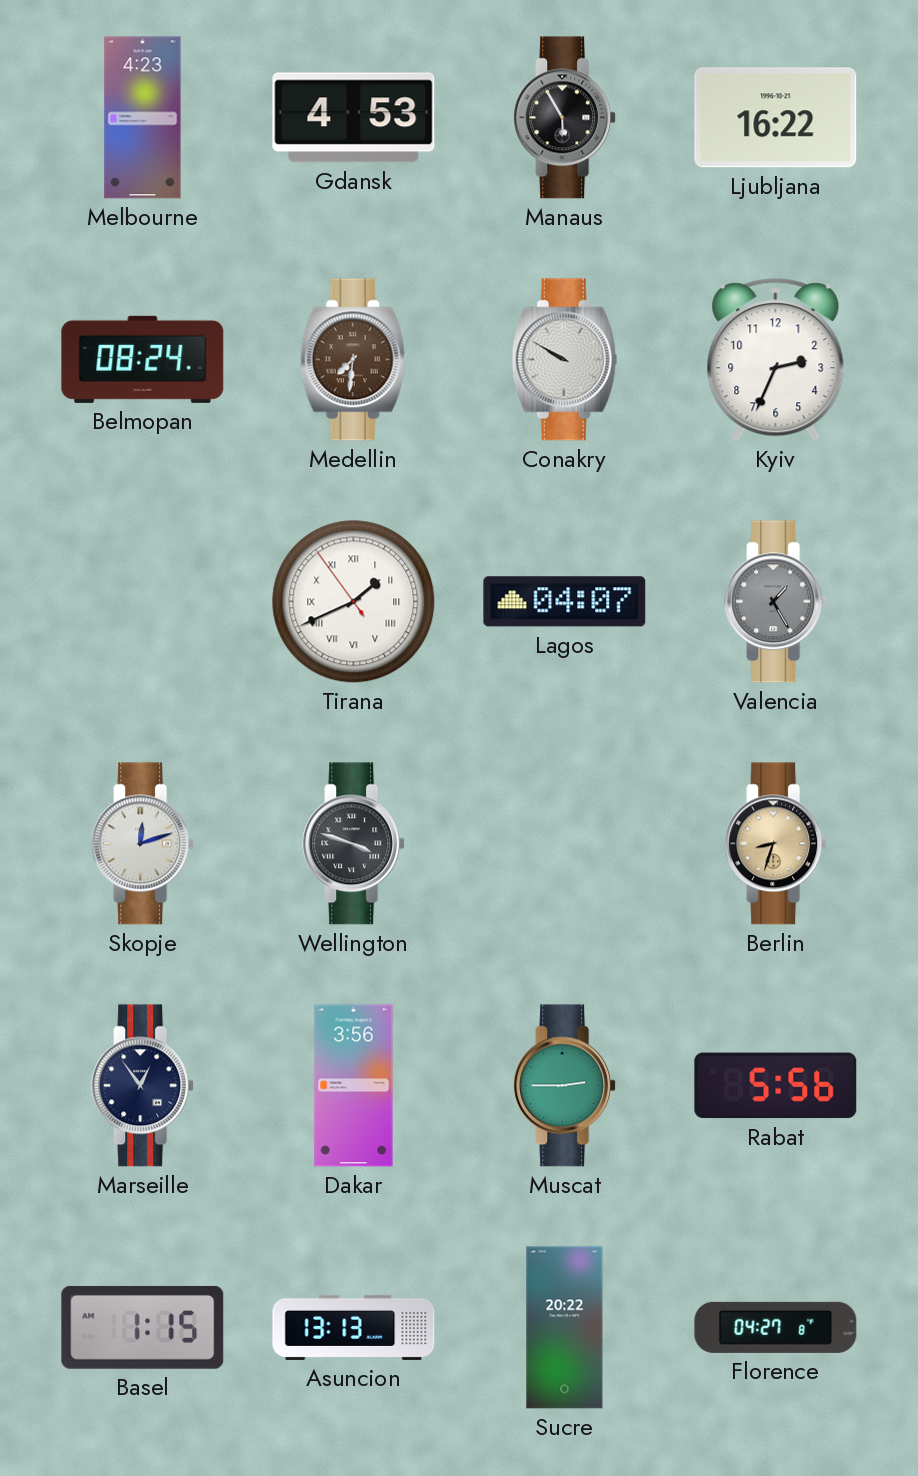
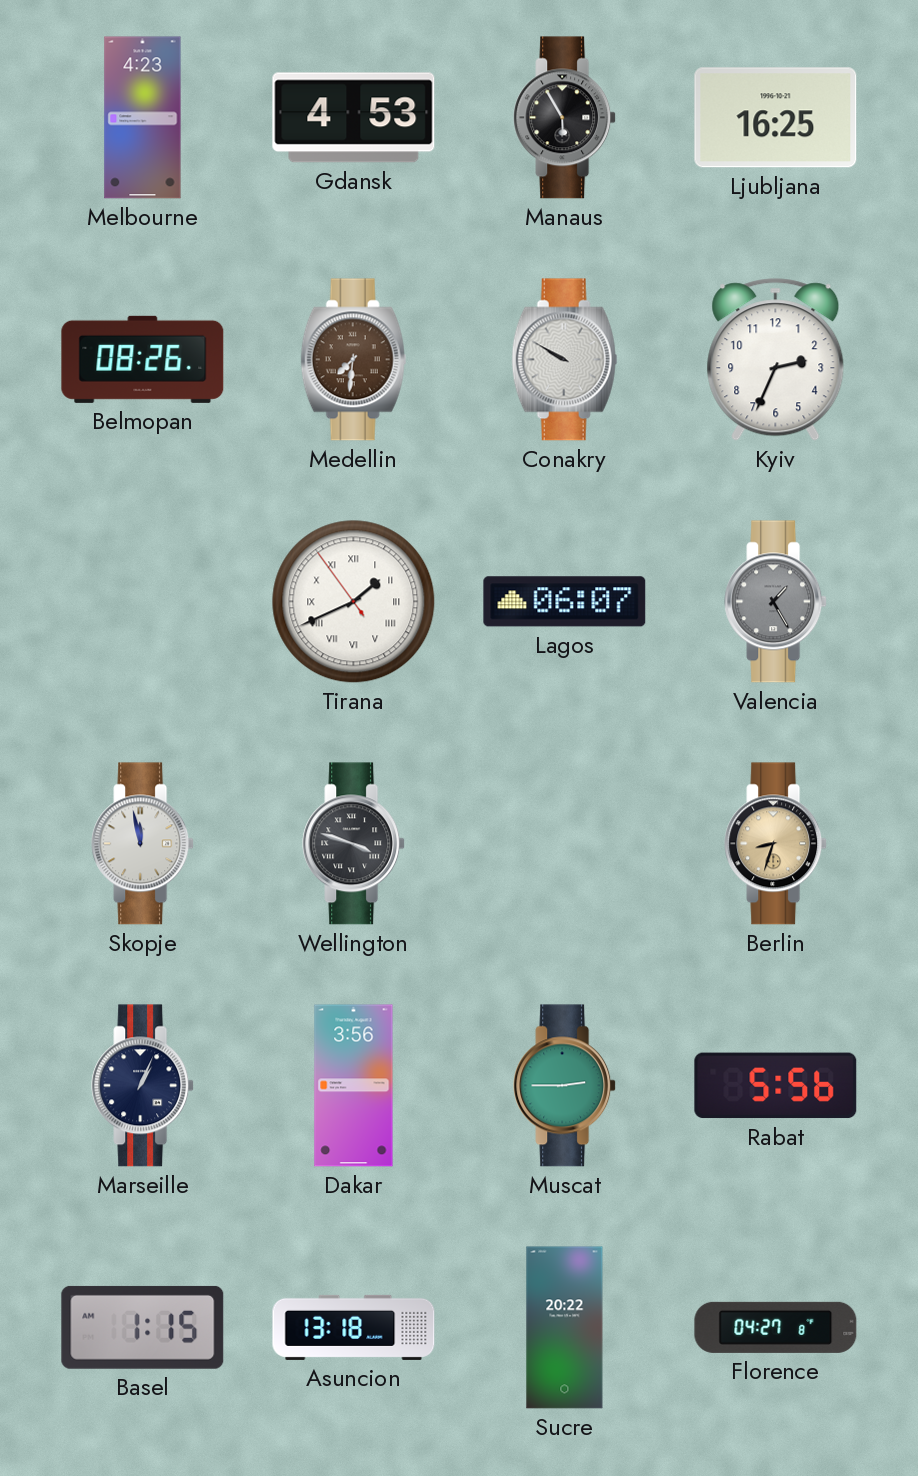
Ljubljana: 16:22 -> 16:25
Belmopan: 08:24 -> 08:26
Lagos: 04:07 -> 06:07
Skopje: 12:12 -> 11:58
Marseille: 12:54 -> 1:04
Asuncion: 13:13 -> 13:18
